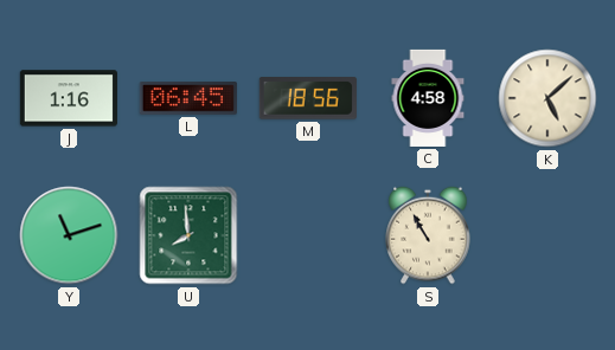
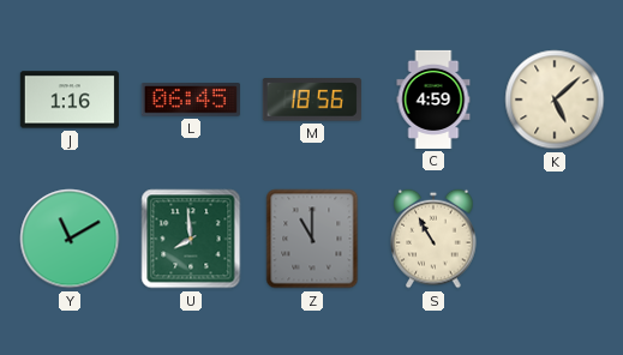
C: 4:58 -> 4:59
Y: 11:12 -> 11:10
Z: none -> 11:00
